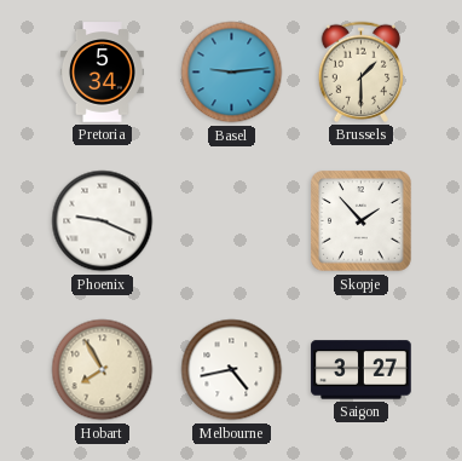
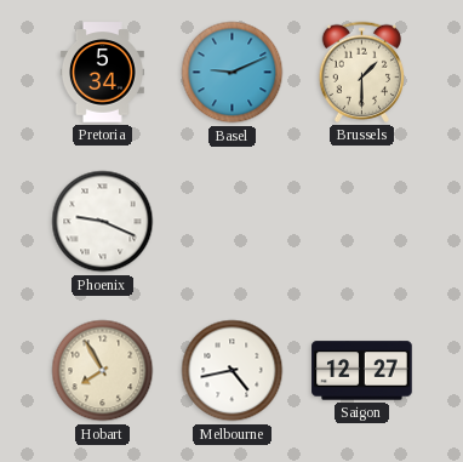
Basel: 9:14 -> 9:11
Skopje: 1:53 -> none
Saigon: 3:27 -> 12:27
